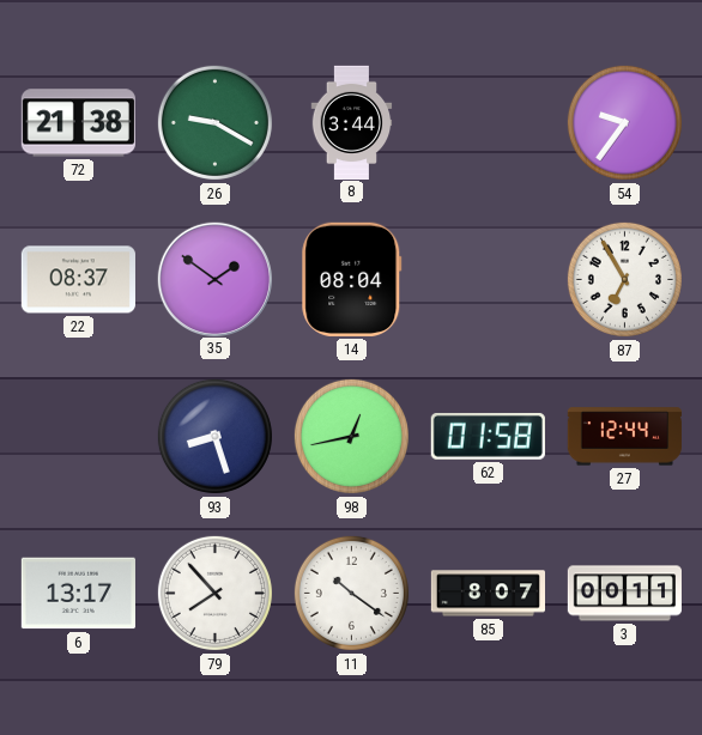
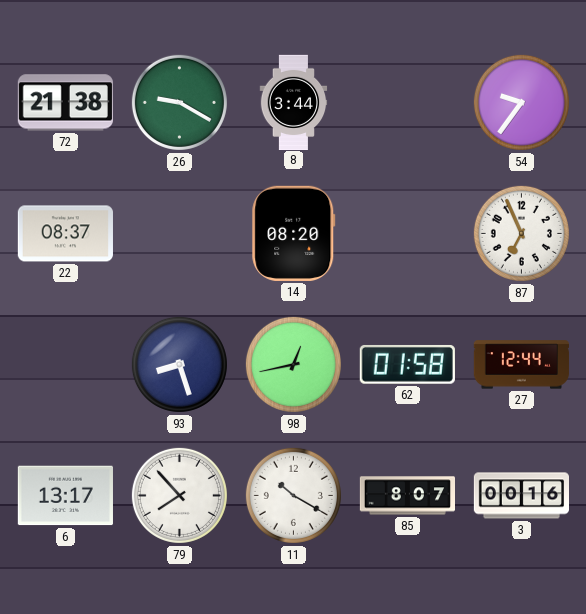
35: 1:51 -> none
14: 08:04 -> 08:20
87: 6:55 -> 6:56
11: 10:21 -> 10:20
3: 00:11 -> 00:16
